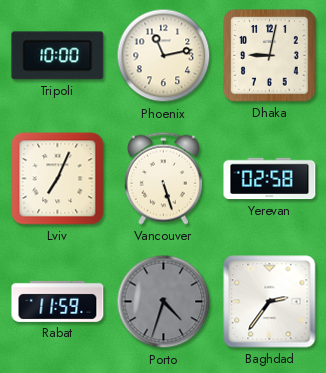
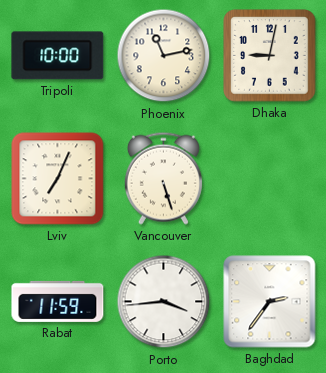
Yerevan: 02:58 -> none
Porto: 4:33 -> 3:44
Porto dial: grey -> white
